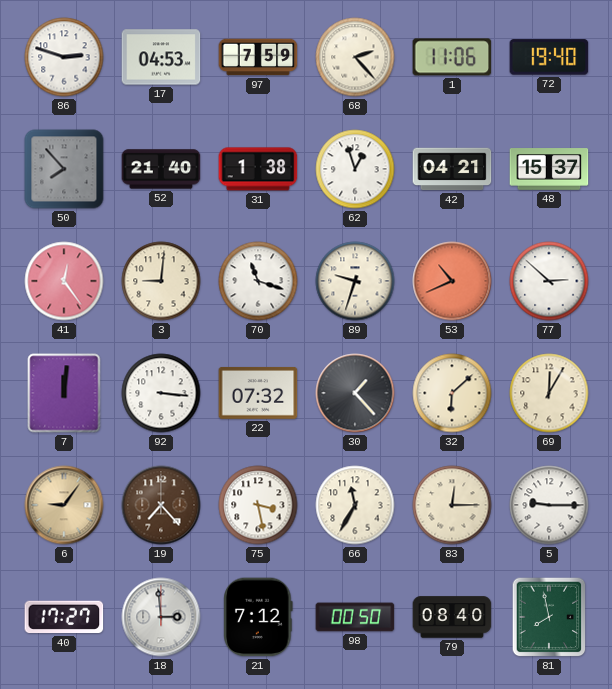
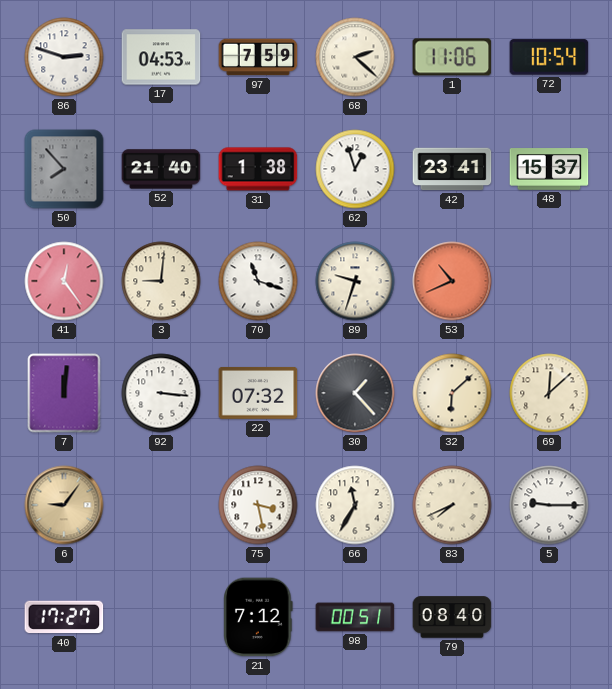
68: 2:23 -> 2:22
72: 19:40 -> 10:54
42: 04:21 -> 23:41
77: 2:52 -> none
69: 12:05 -> 12:08
19: 7:23 -> none
83: 12:15 -> 7:41
18: 2:59 -> none
98: 00:50 -> 00:51
81: 7:58 -> none
